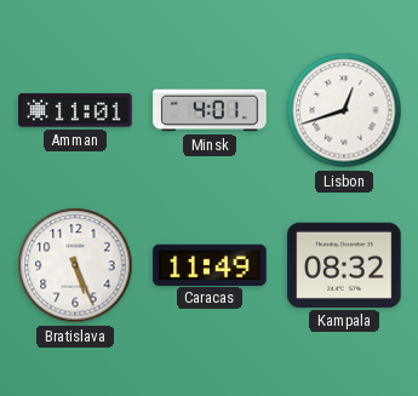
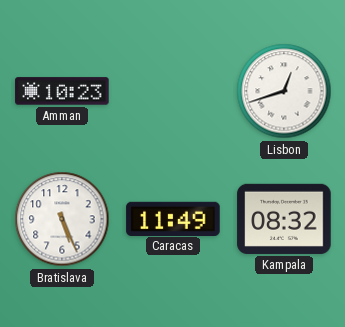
Amman: 11:01 -> 10:23
Minsk: 4:01 -> none
